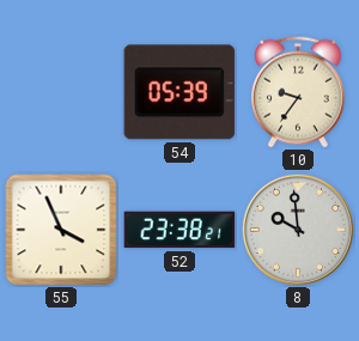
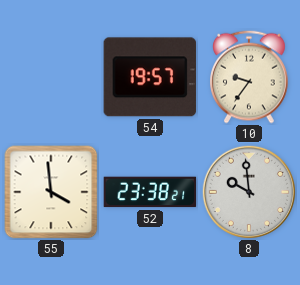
54: 05:39 -> 19:57
55: 3:56 -> 3:59
